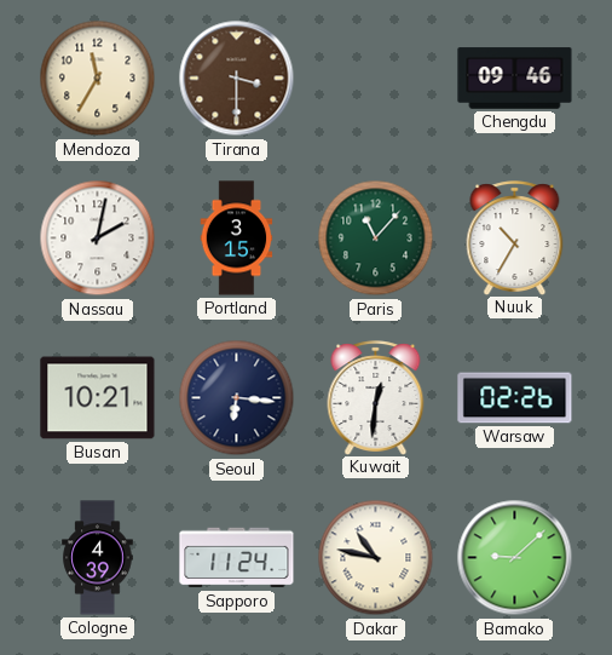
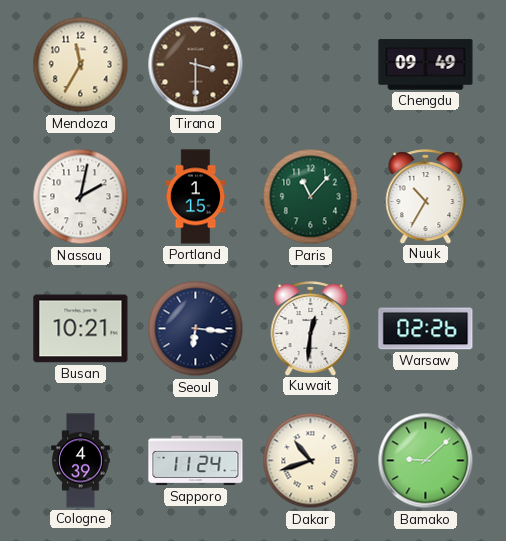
Chengdu: 09:46 -> 09:49
Portland: 3:15 -> 1:15
Dakar: 10:47 -> 10:42
